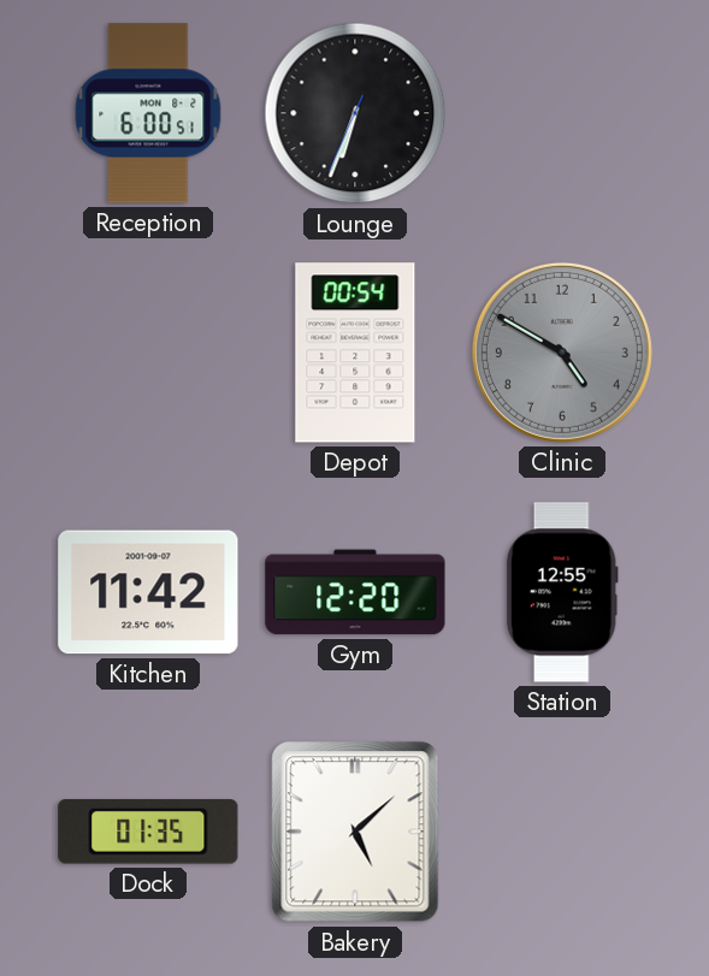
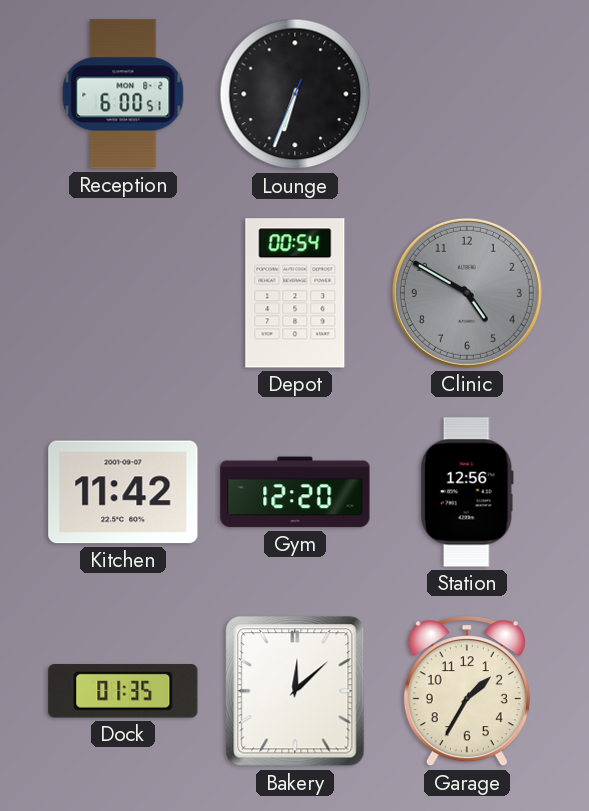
Station: 12:55 -> 12:56
Bakery: 5:08 -> 12:08
Garage: none -> 1:35
